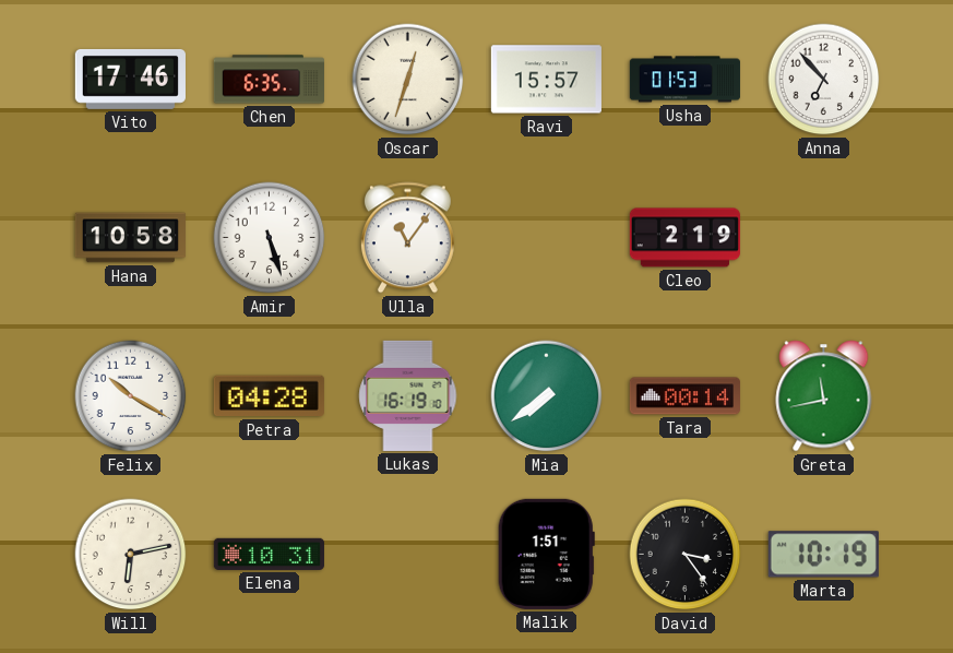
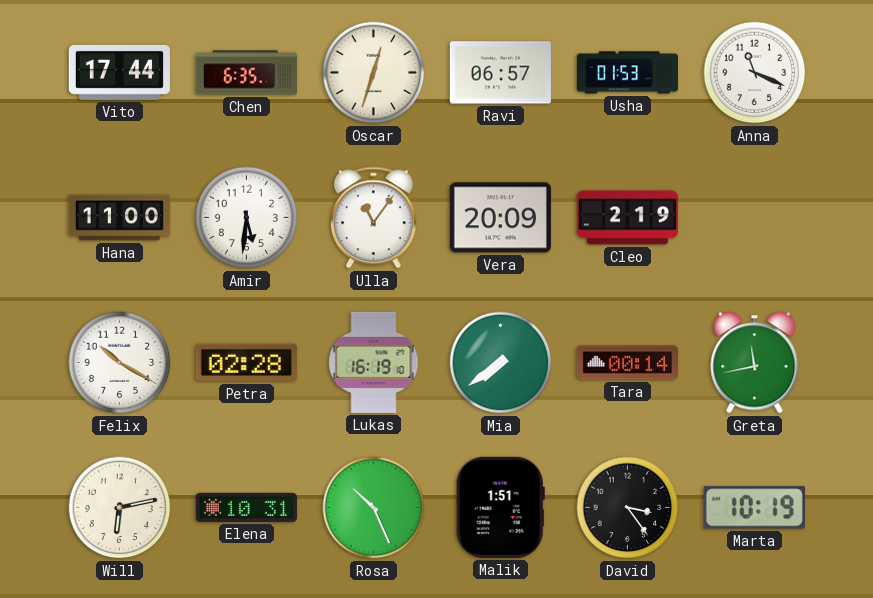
Vito: 17:46 -> 17:44
Ravi: 15:57 -> 06:57
Anna: 6:53 -> 11:19
Hana: 10:58 -> 11:00
Amir: 5:27 -> 5:31
Vera: none -> 20:09
Petra: 04:28 -> 02:28
Rosa: none -> 10:26
